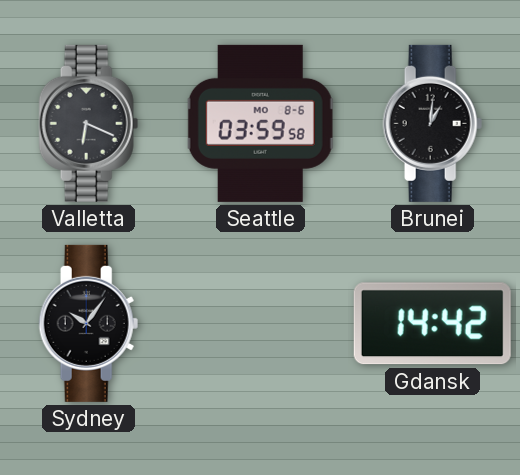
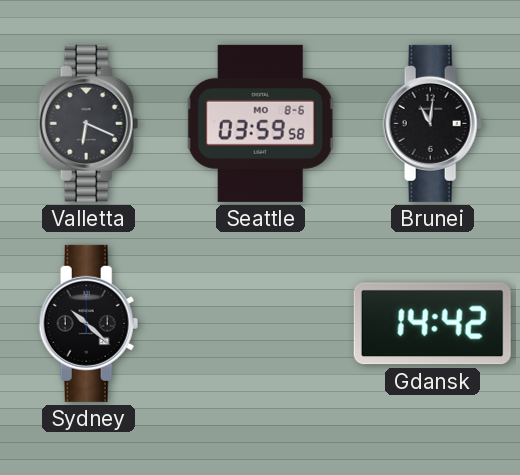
Brunei: 1:01 -> 11:01
Sydney: 10:06 -> 10:22
